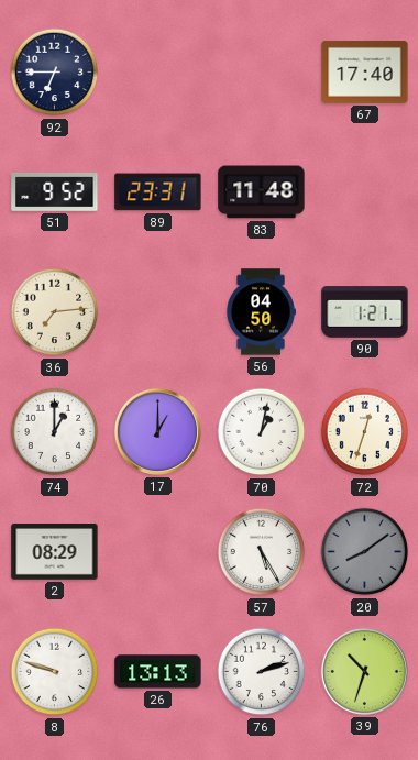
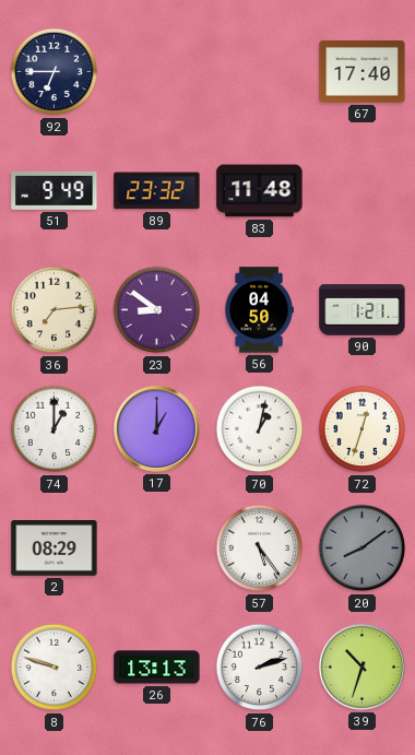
51: 9:52 -> 9:49
89: 23:31 -> 23:32
23: none -> 8:51
57: 5:25 -> 5:24
